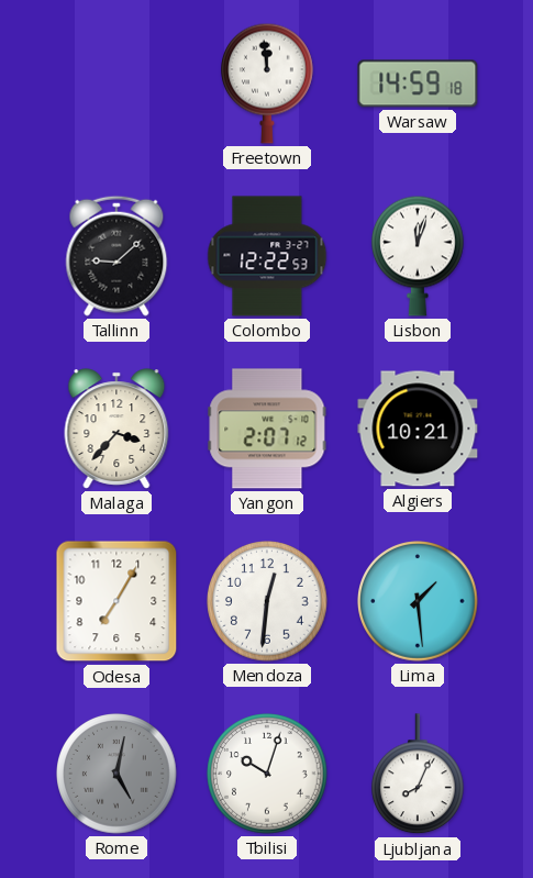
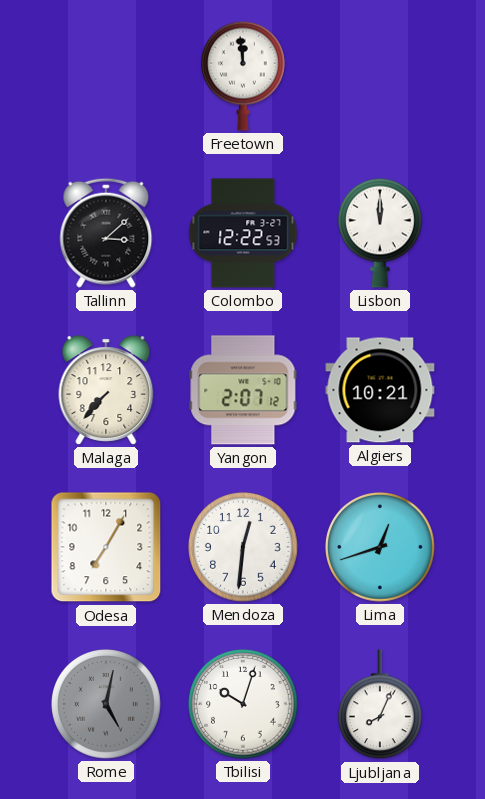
Warsaw: 14:59 -> none
Tallinn: 9:08 -> 3:08
Lisbon: 12:03 -> 12:00
Malaga: 3:37 -> 7:37
Lima: 1:29 -> 12:42
